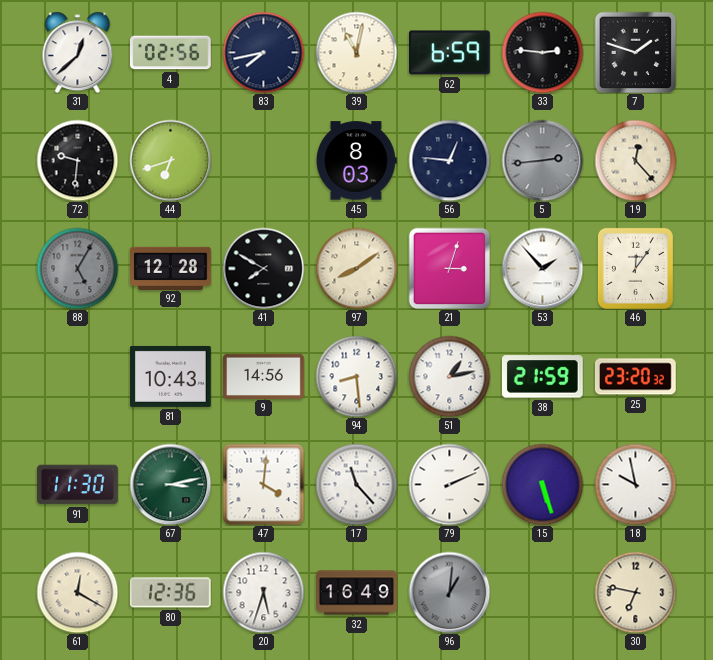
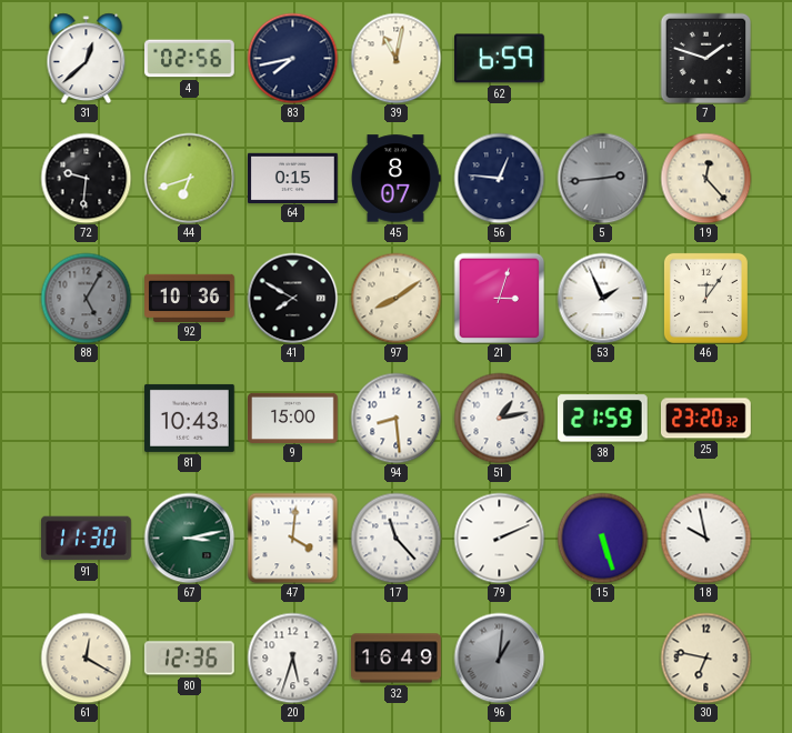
33: 2:46 -> none
64: none -> 0:15
45: 8:03 -> 8:07
92: 12:28 -> 10:36
53: 1:53 -> 1:56
9: 14:56 -> 15:00
